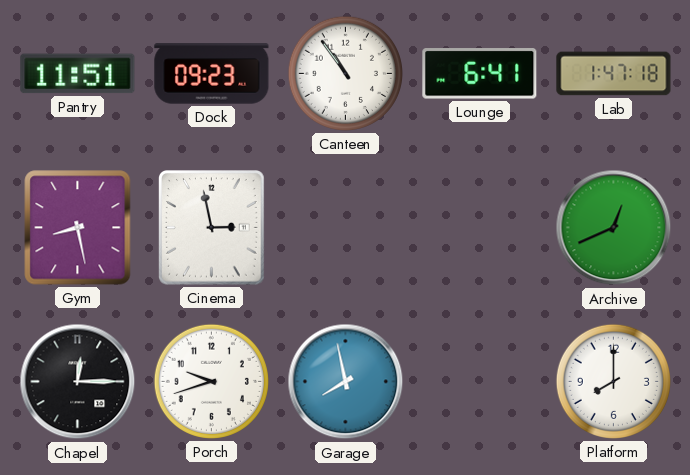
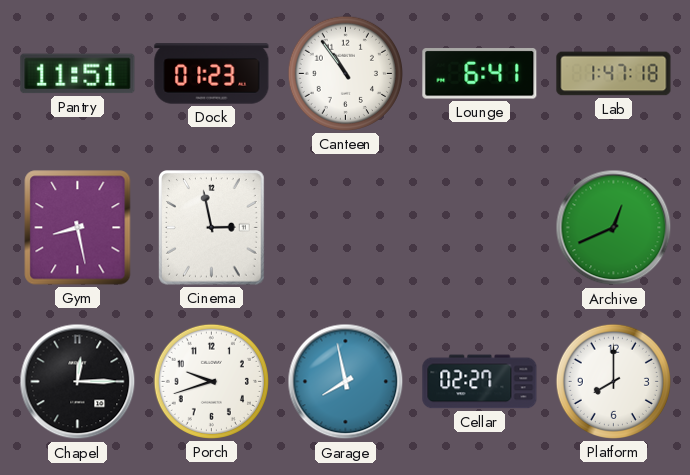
Dock: 09:23 -> 01:23
Cellar: none -> 02:27
